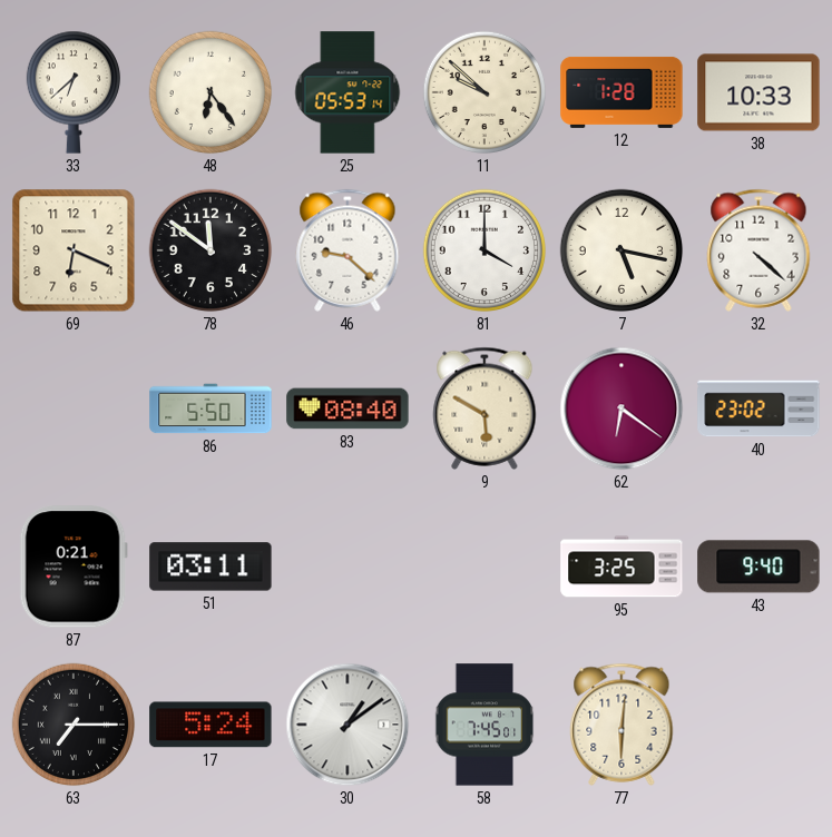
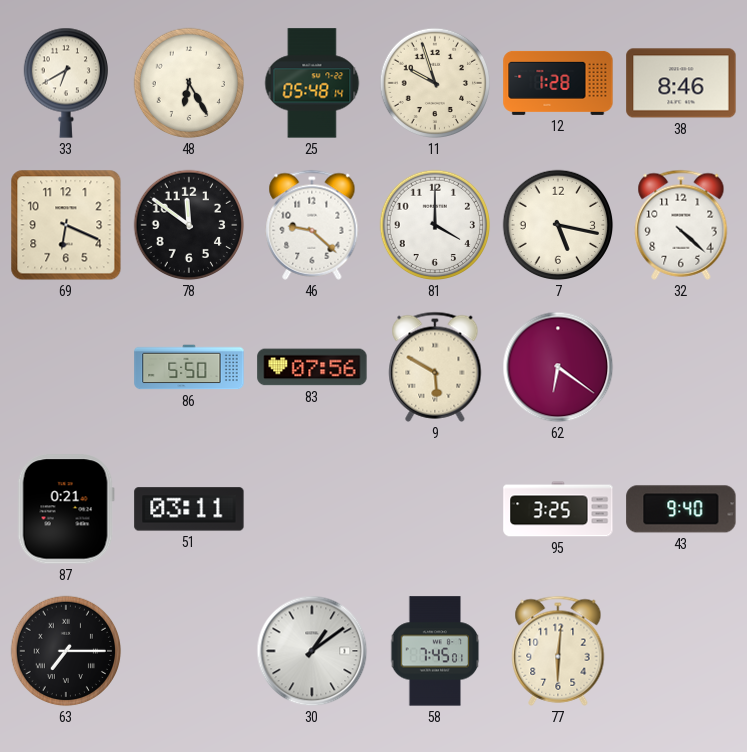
33: 6:38 -> 6:40
48: 6:24 -> 6:25
25: 05:53 -> 05:48
11: 9:52 -> 9:57
38: 10:33 -> 8:46
83: 08:40 -> 07:56
40: 23:02 -> none
17: 5:24 -> none
